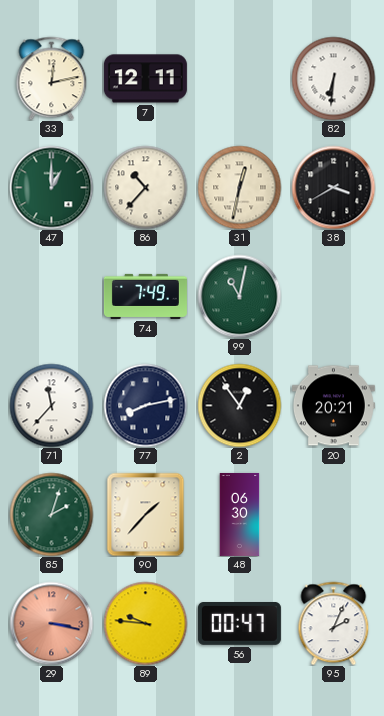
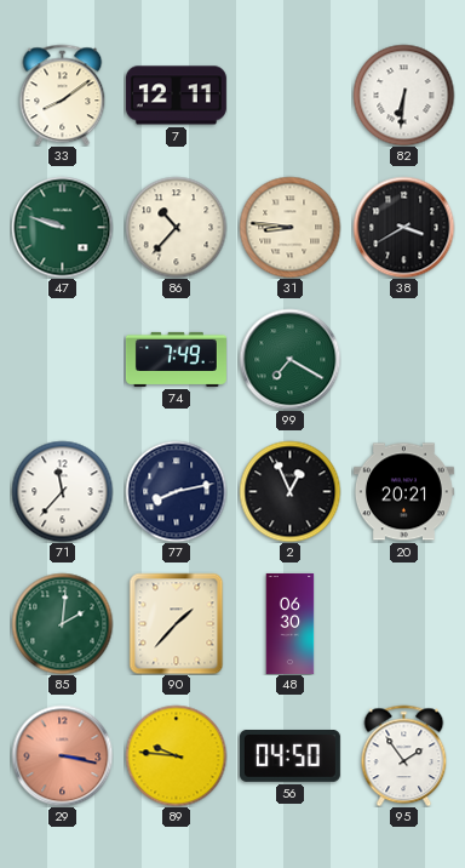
33: 12:13 -> 8:09
47: 1:00 -> 9:48
31: 12:32 -> 8:46
99: 11:02 -> 7:20
2: 12:54 -> 12:56
85: 2:03 -> 2:01
56: 00:47 -> 04:50
95: 2:04 -> 1:54
